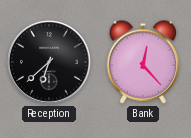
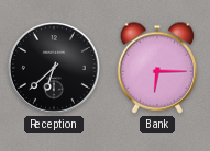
Bank: 12:23 -> 6:15
